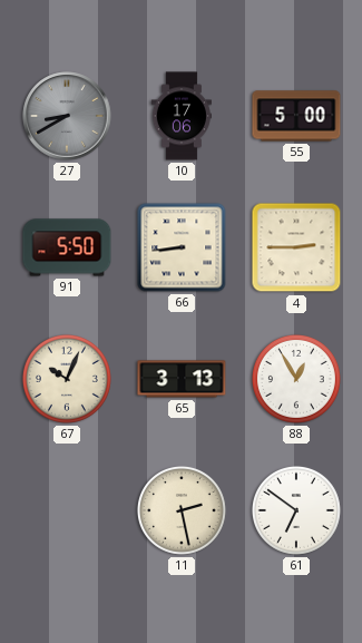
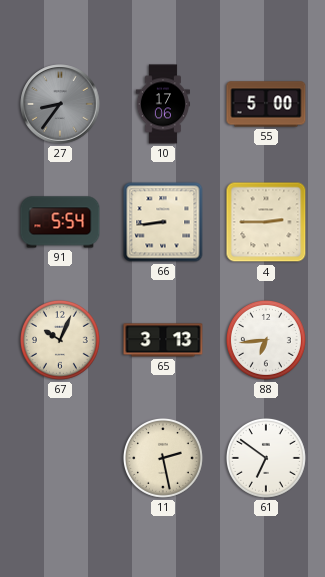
27: 8:40 -> 8:36
91: 5:50 -> 5:54
88: 12:55 -> 6:44
